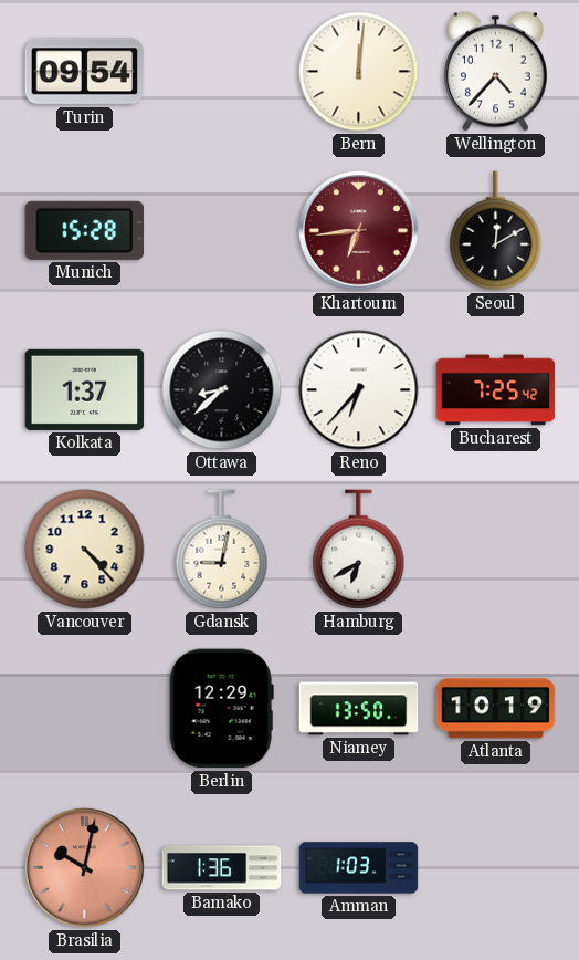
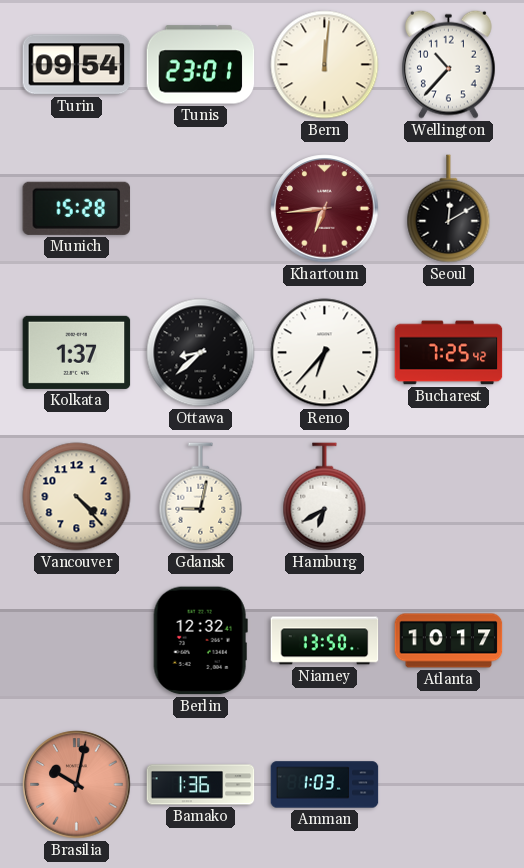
Tunis: none -> 23:01
Wellington: 4:37 -> 10:37
Berlin: 12:29 -> 12:32
Atlanta: 10:19 -> 10:17
